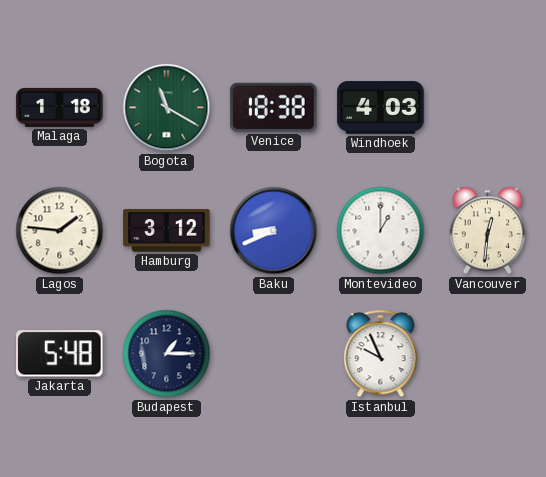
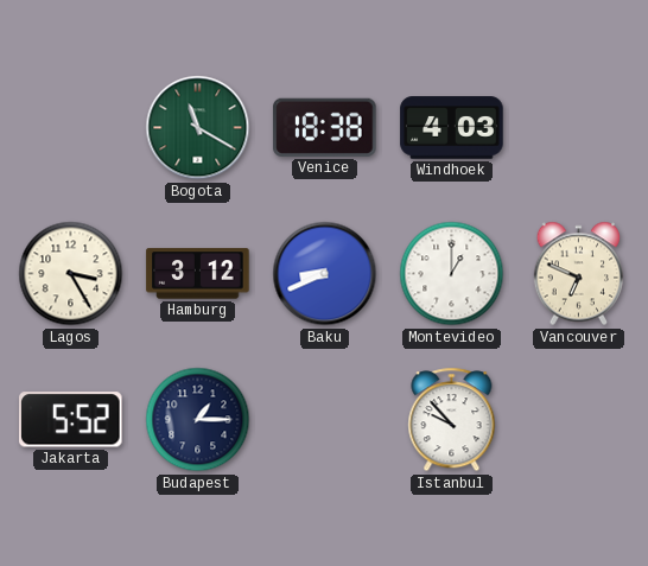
Malaga: 1:18 -> none
Lagos: 1:46 -> 3:25
Vancouver: 12:31 -> 6:49
Jakarta: 5:48 -> 5:52
Istanbul: 9:56 -> 9:53
